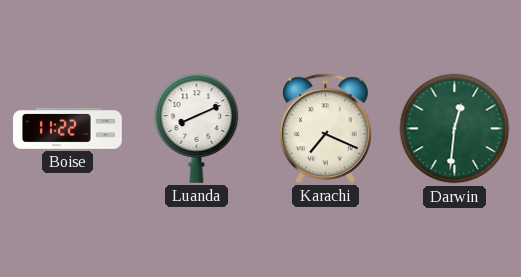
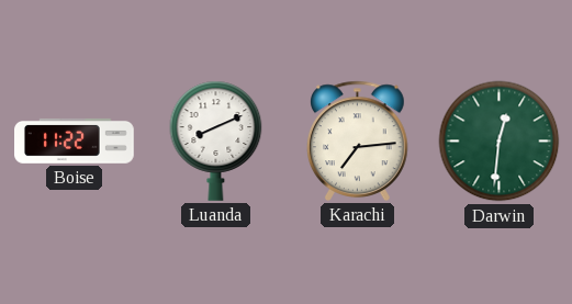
Karachi: 7:19 -> 7:14
